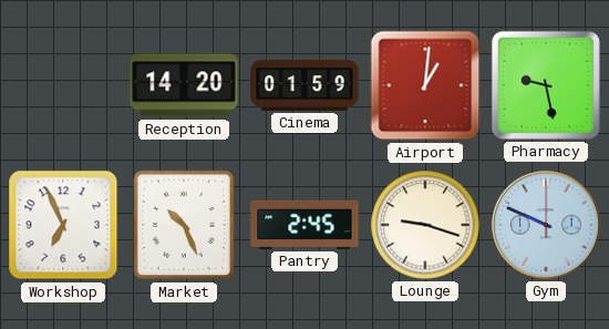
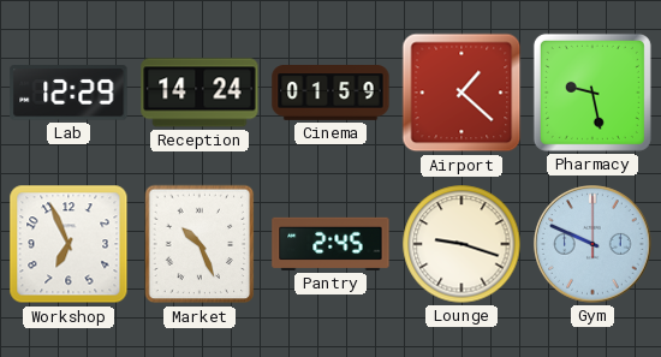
Lab: none -> 12:29
Reception: 14:20 -> 14:24
Airport: 1:01 -> 1:22
